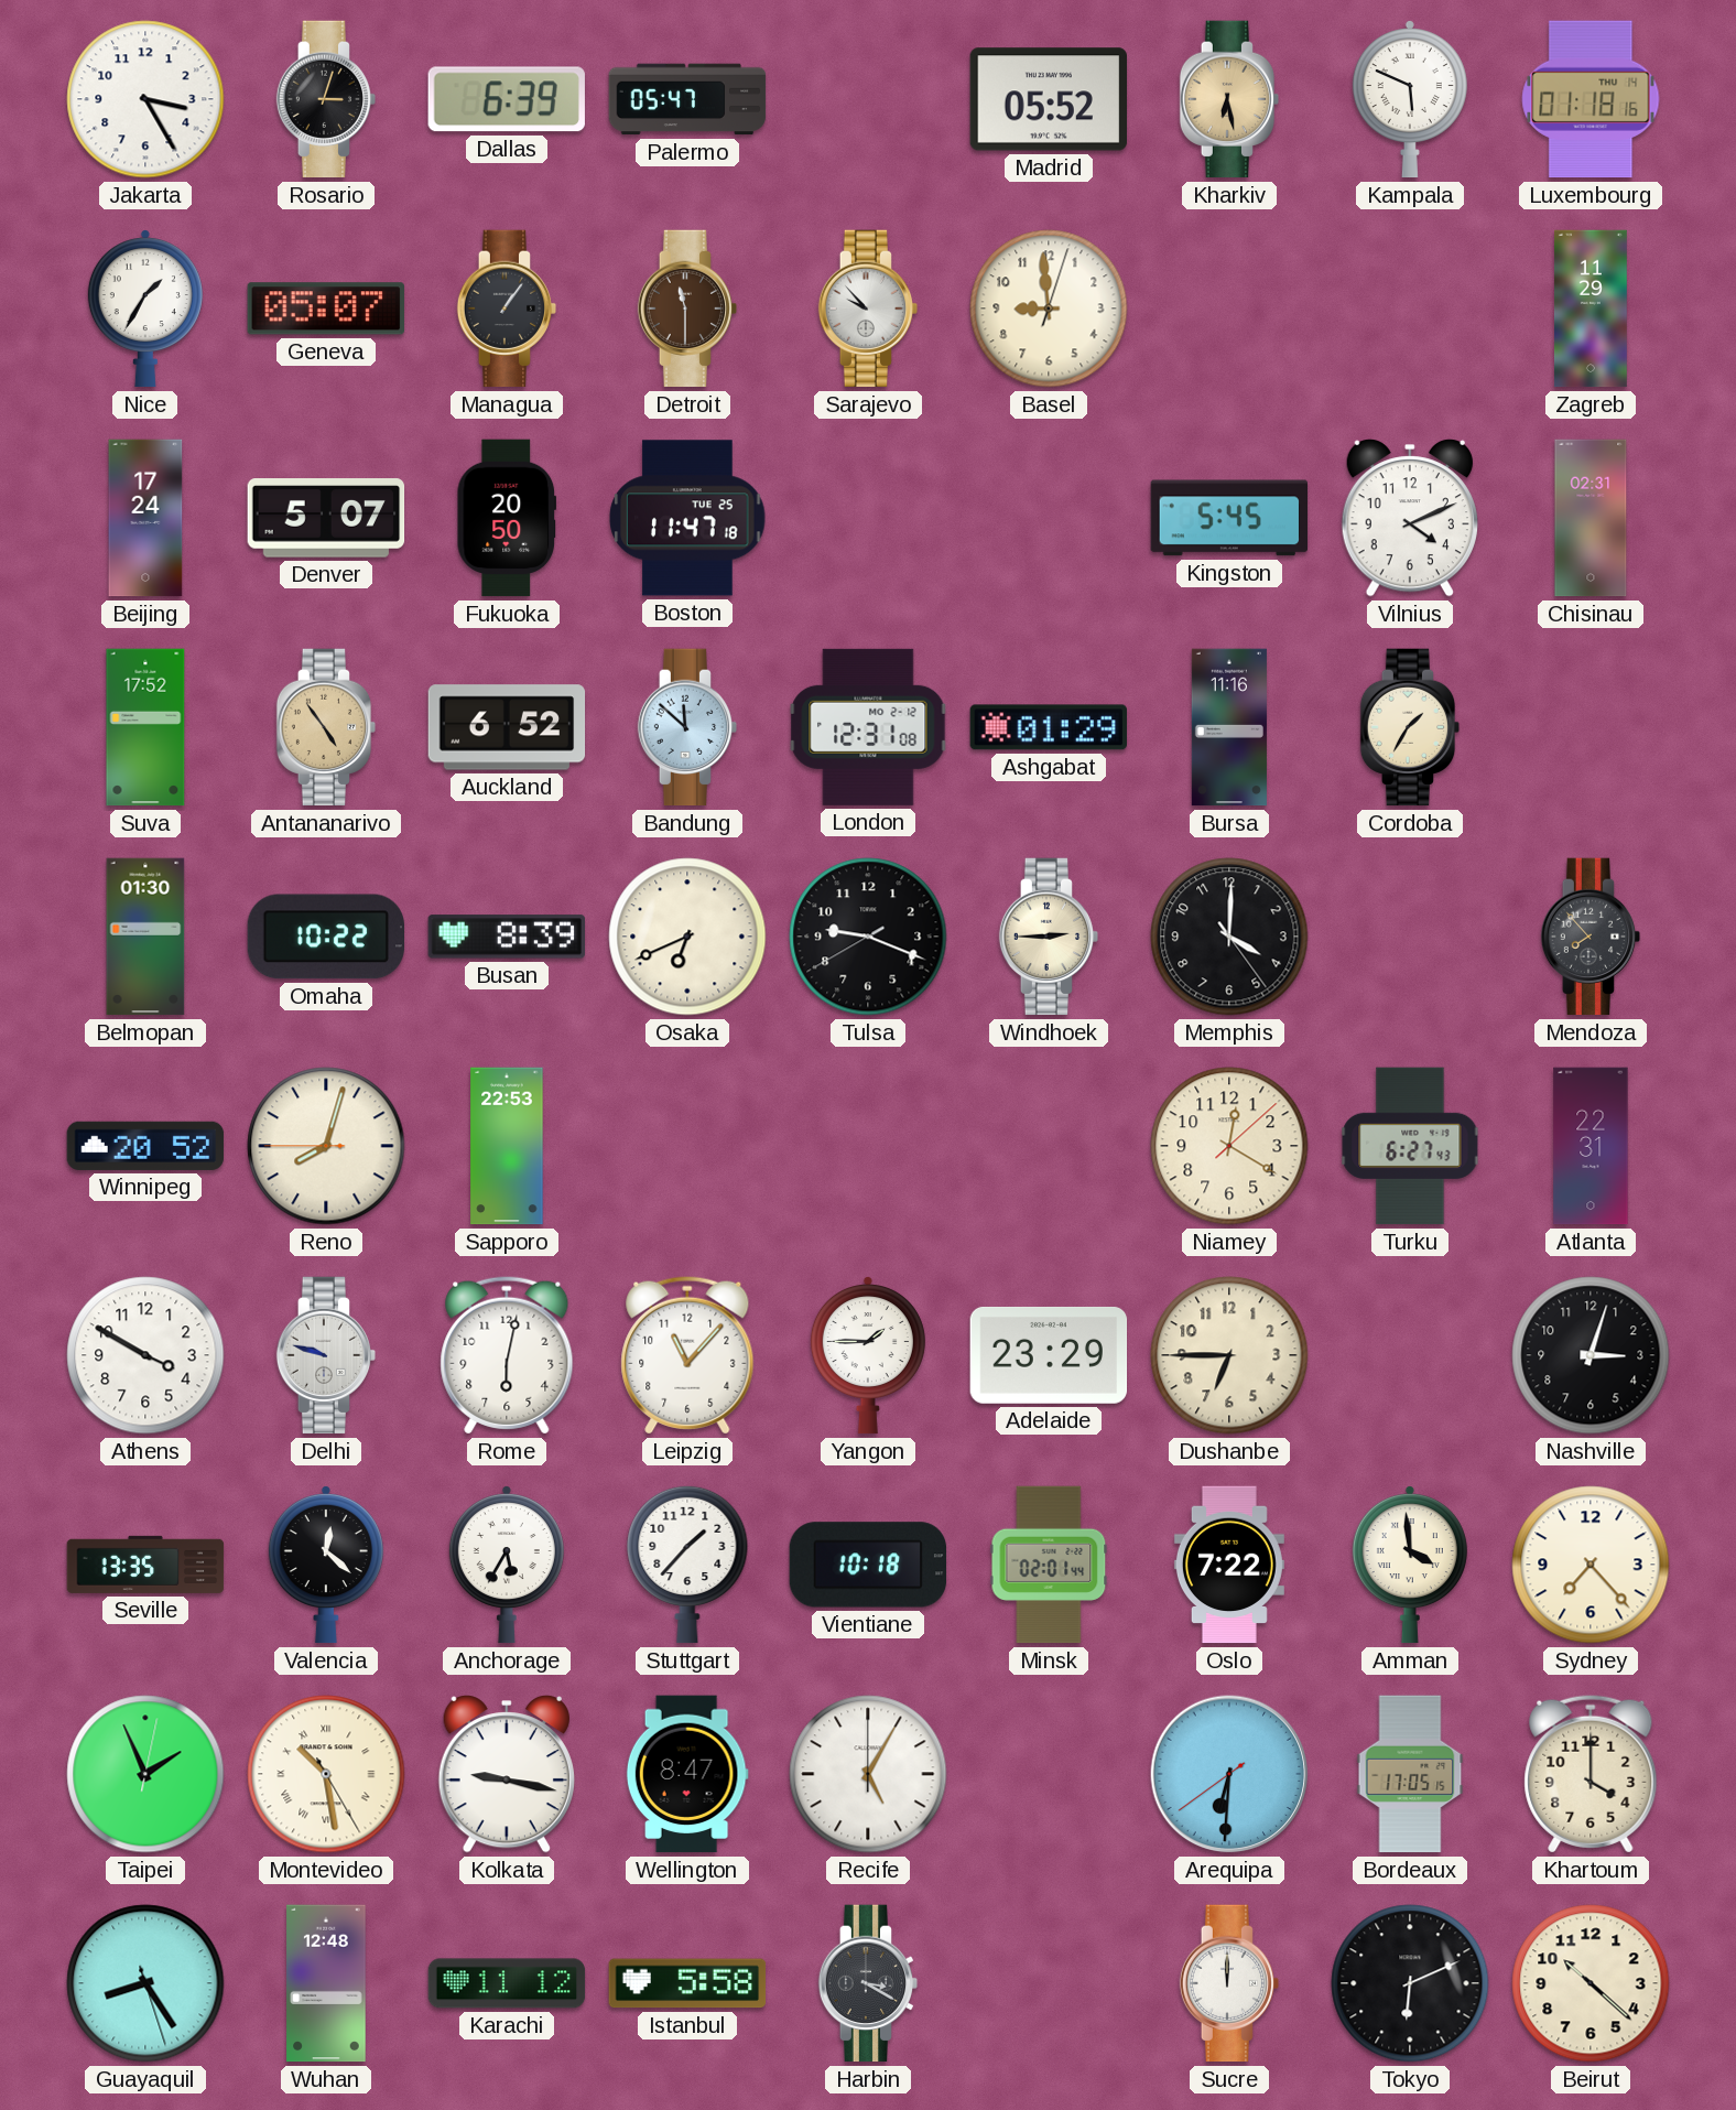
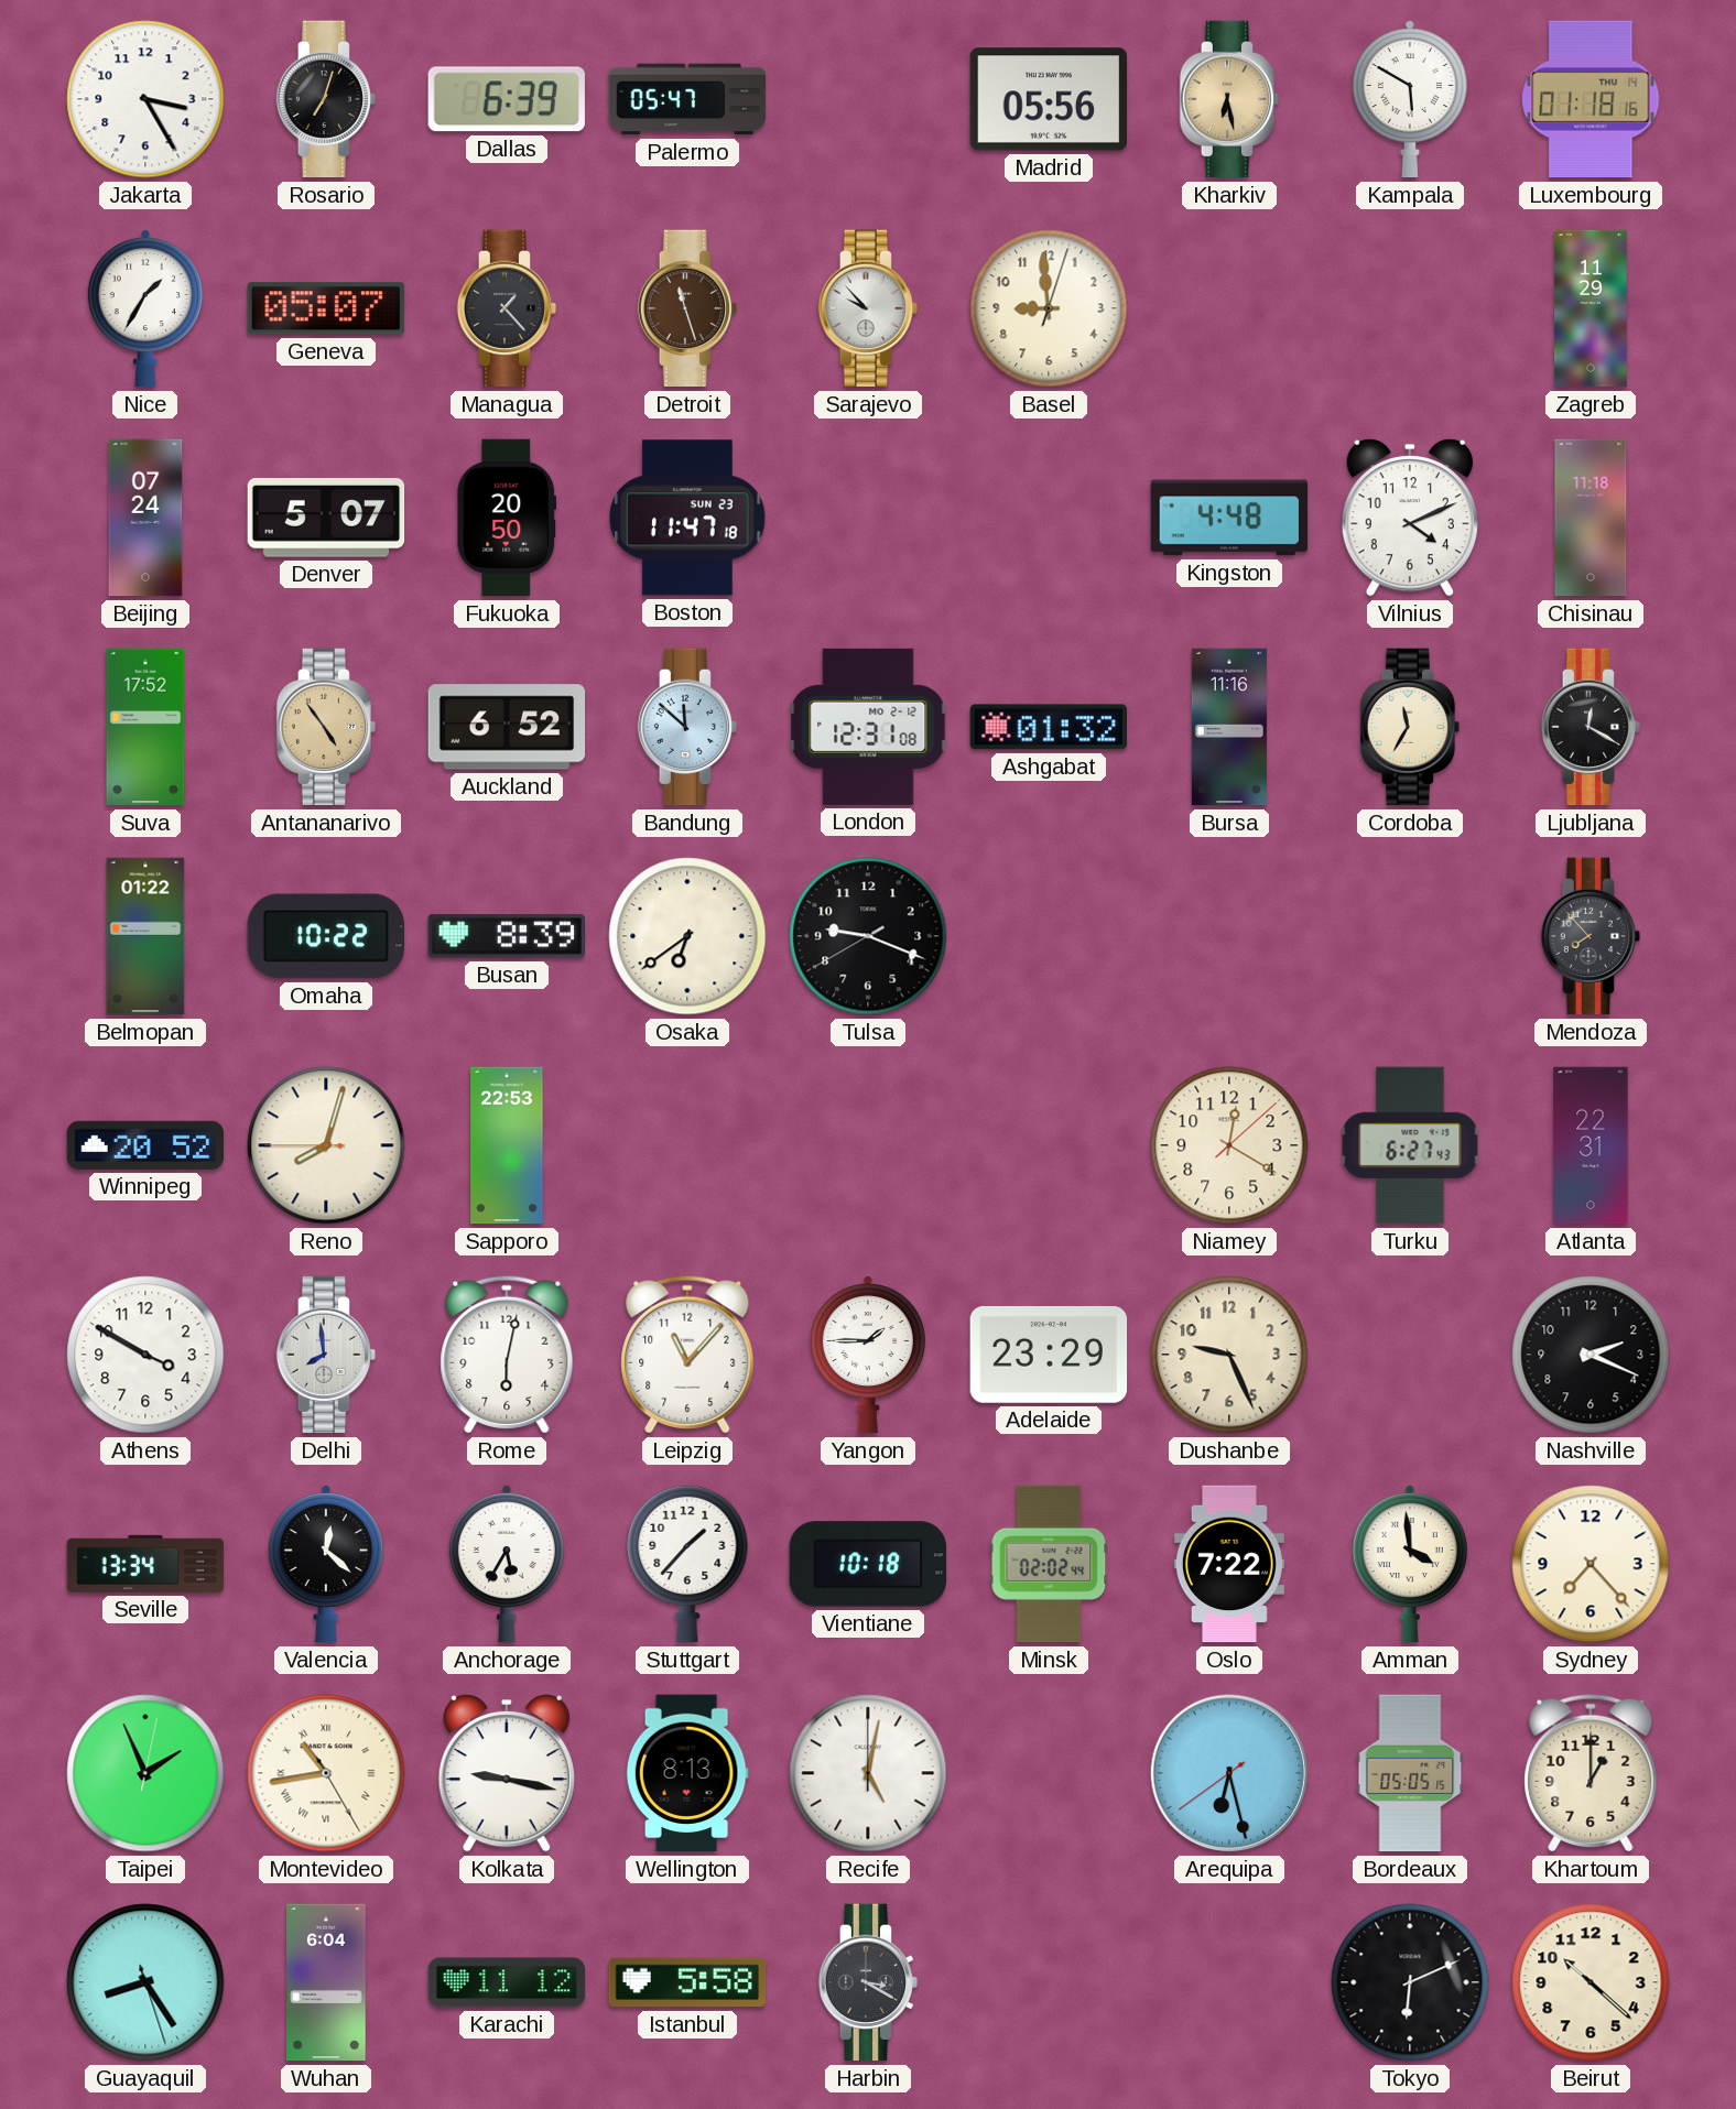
Rosario: 3:03 -> 7:03
Madrid: 05:52 -> 05:56
Kampala: 5:49 -> 5:50
Managua: 1:06 -> 1:23
Detroit: 11:30 -> 11:27
Beijing: 17:24 -> 07:24
Boston date: TUE 25 -> SUN 23
Kingston: 5:45 -> 4:48
Chisinau: 02:31 -> 11:18
Ashgabat: 01:29 -> 01:32
Cordoba: 1:35 -> 11:35
Ljubljana: none -> 12:20
Belmopan: 01:30 -> 01:22
Osaka: 6:41 -> 6:39
Windhoek: 2:45 -> none
Memphis: 4:00 -> none
Delhi: 9:48 -> 7:59
Dushanbe: 6:45 -> 9:26
Nashville: 3:03 -> 2:19
Seville: 13:35 -> 13:34
Minsk: 02:01 -> 02:02
Montevideo: 10:28 -> 10:43
Wellington: 8:47 -> 8:13
Recife: 5:05 -> 5:02
Arequipa: 6:30 -> 6:27
Bordeaux: 17:05 -> 05:05
Khartoum: 4:00 -> 1:00
Wuhan: 12:48 -> 6:04
Sucre: 12:00 -> none
